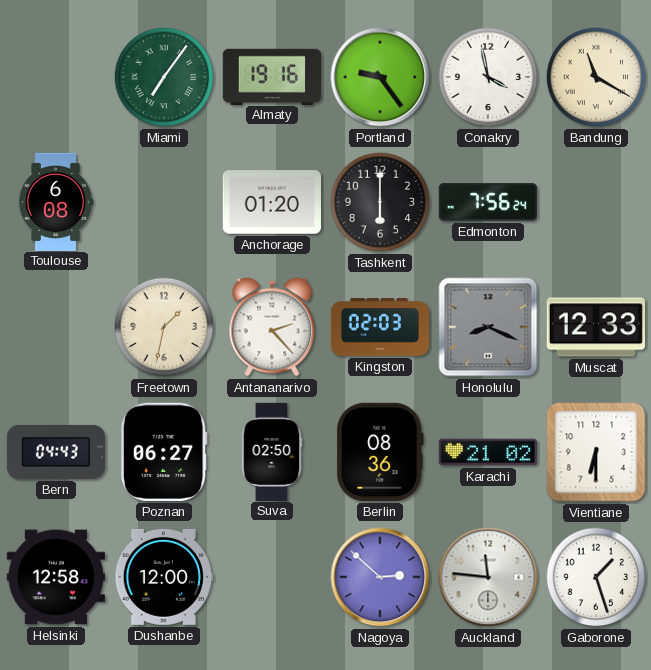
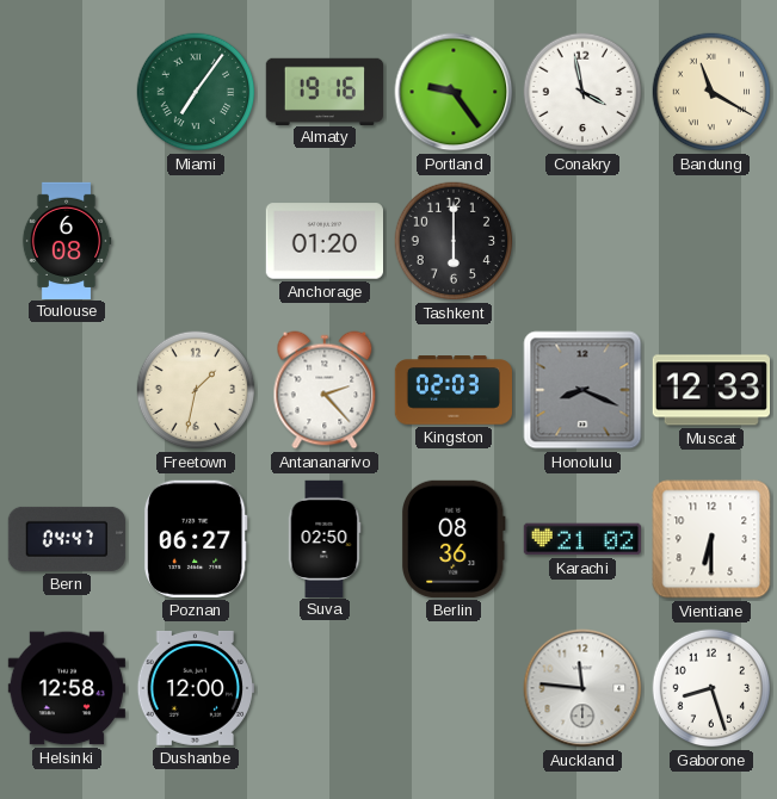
Edmonton: 7:56 -> none
Bern: 04:43 -> 04:47
Nagoya: 2:52 -> none
Gaborone: 1:27 -> 8:27
